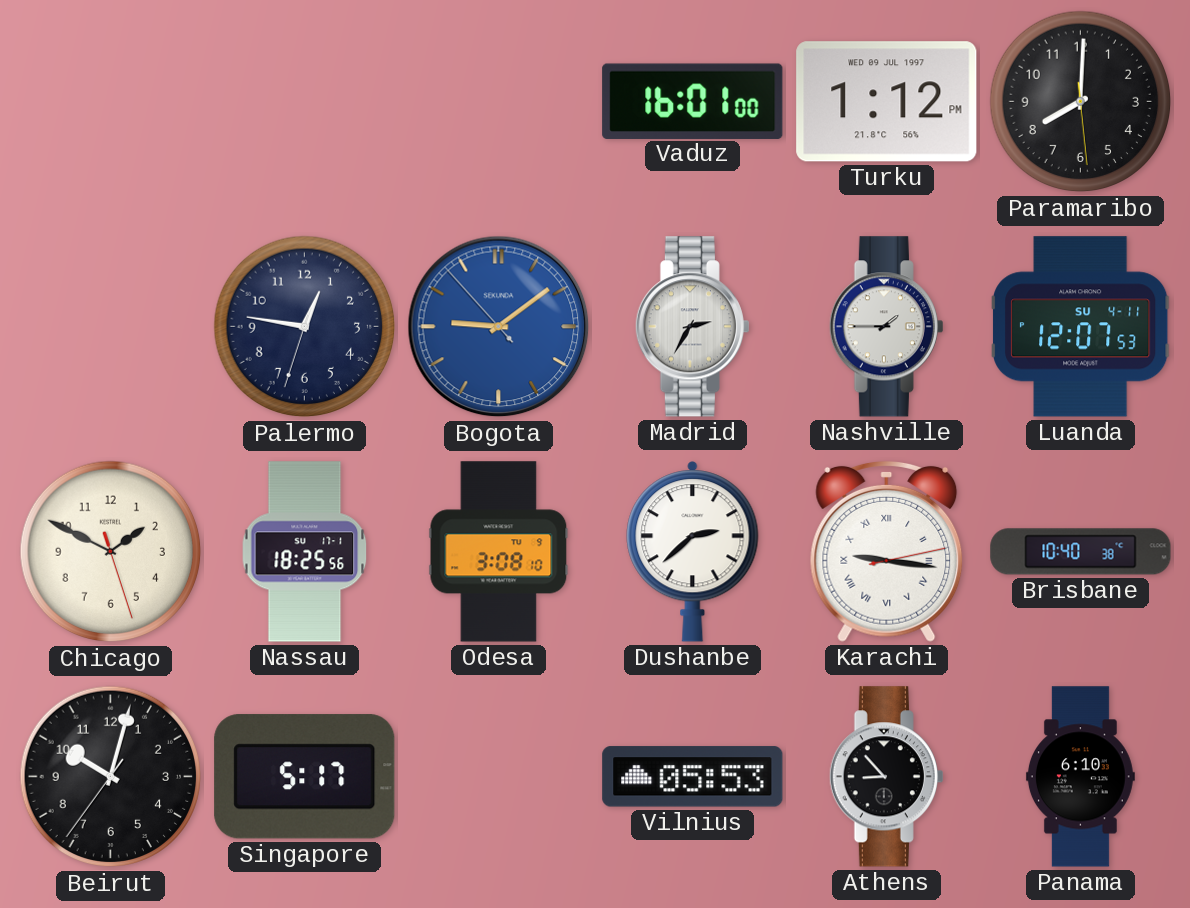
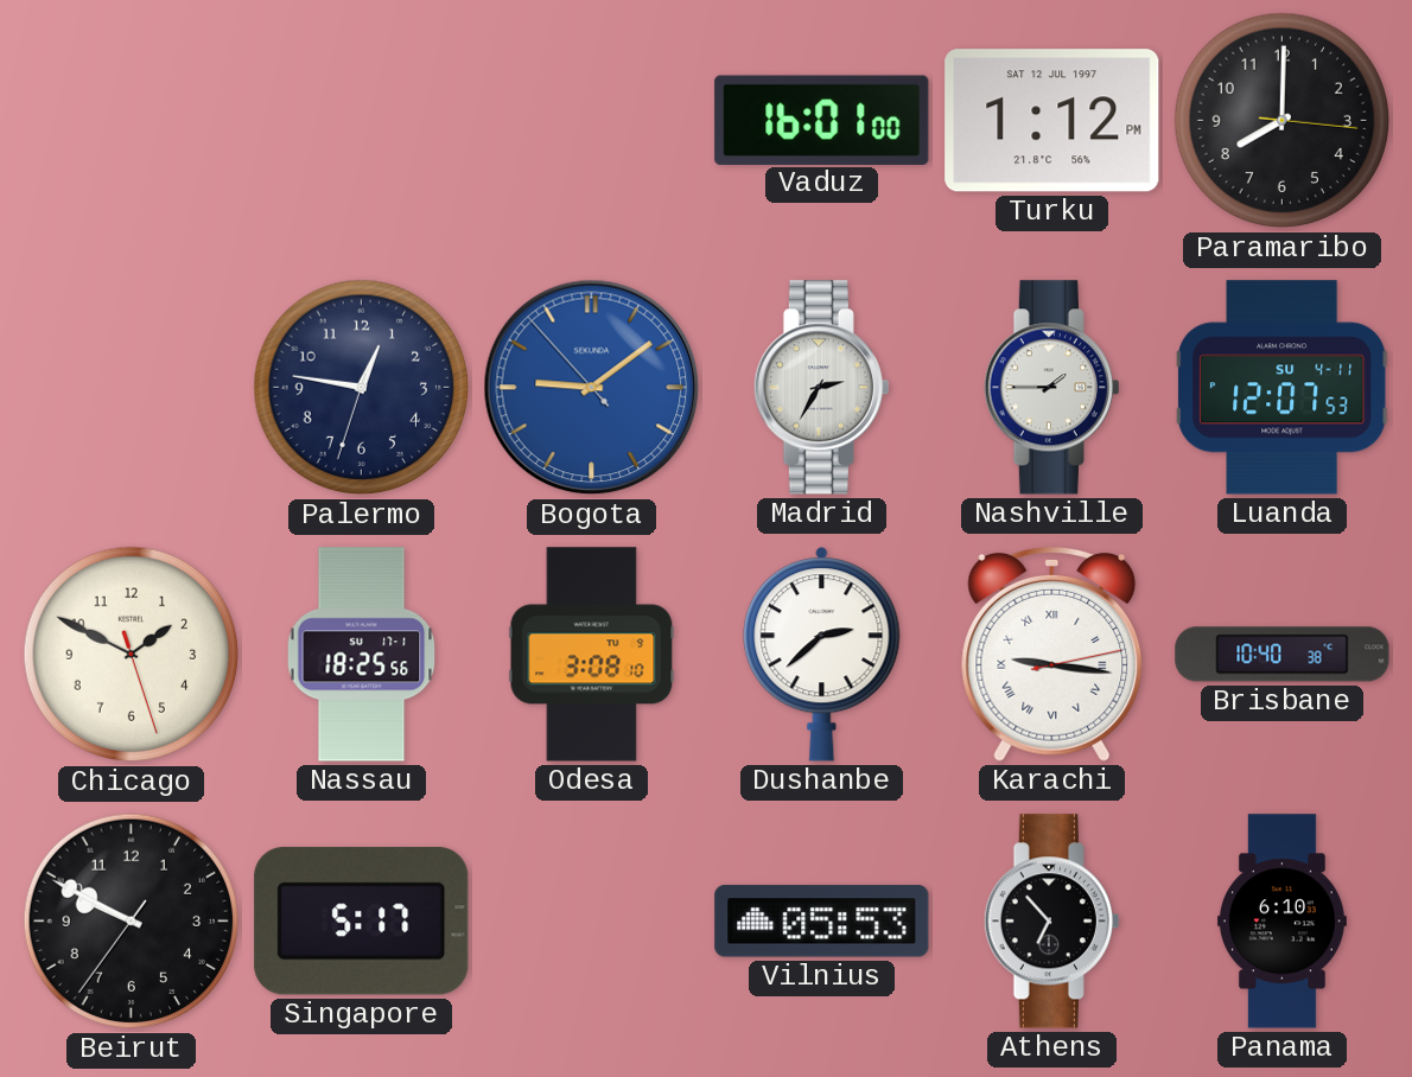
Turku date: WED 09 JUL 1997 -> SAT 12 JUL 1997
Paramaribo: 8:00:29 -> 8:00:16
Beirut: 10:02 -> 9:49
Athens: 8:53 -> 6:53
